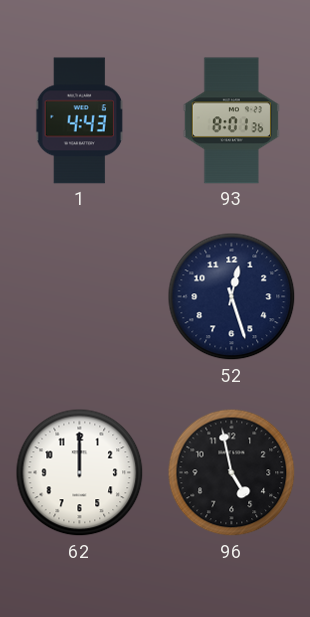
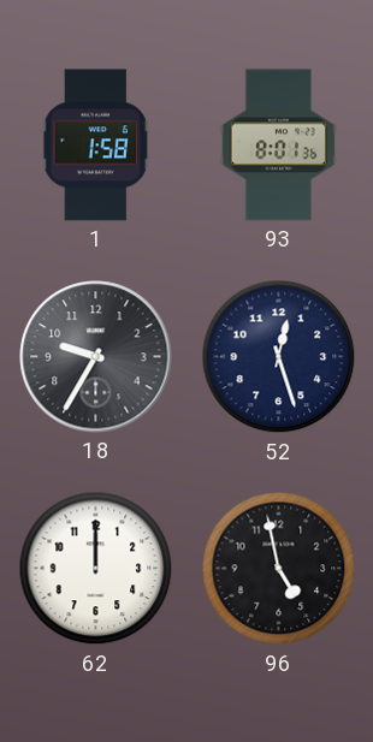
1: 4:43 -> 1:58
18: none -> 9:35
